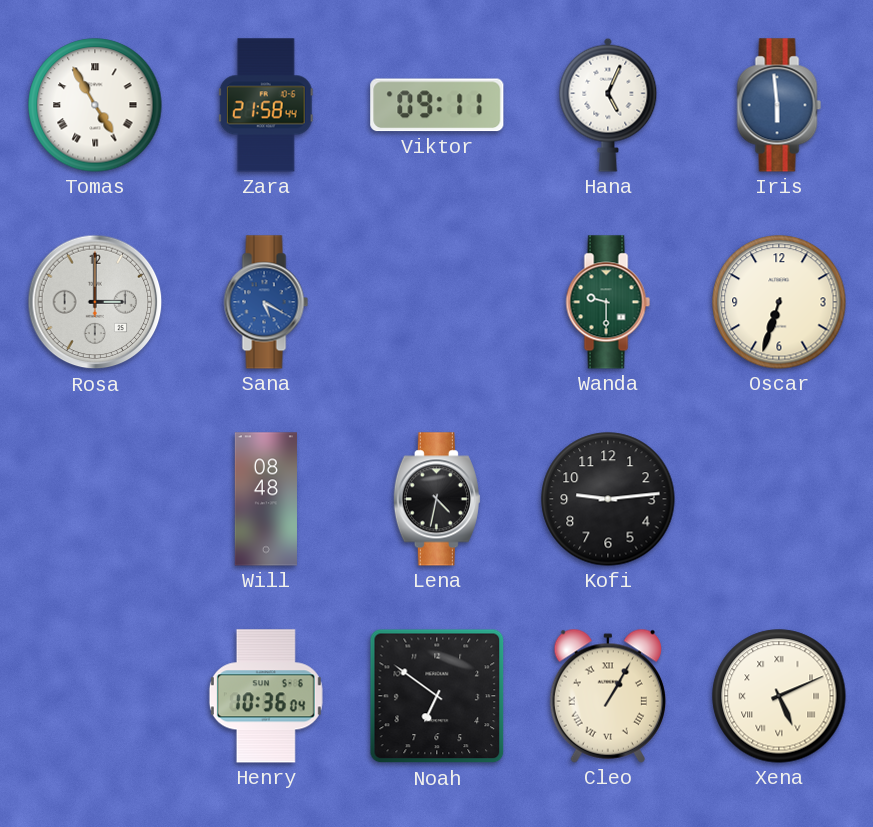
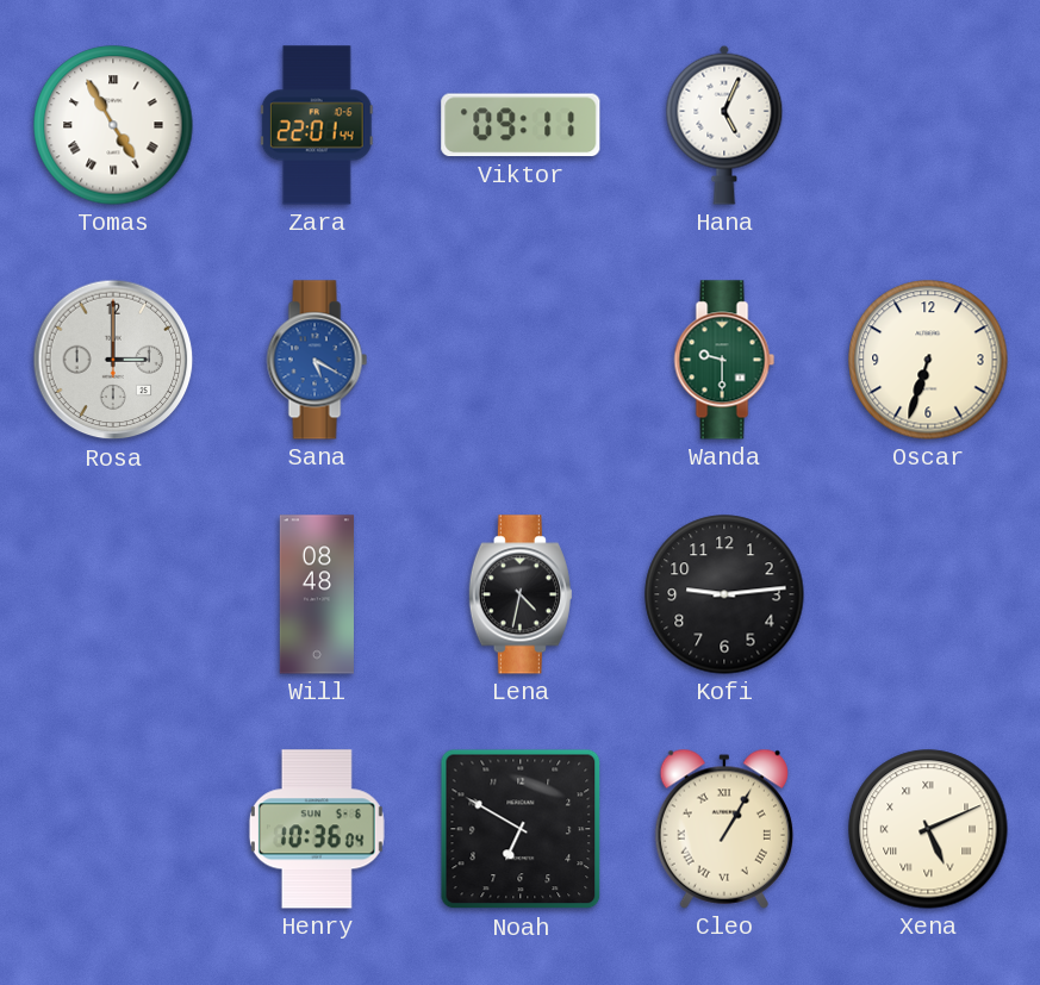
Zara: 21:58 -> 22:01
Iris: 5:59 -> none
Noah: 6:51 -> 6:50
